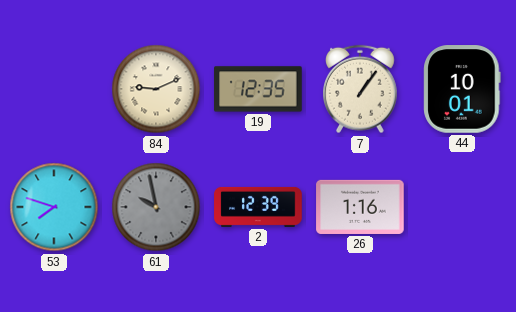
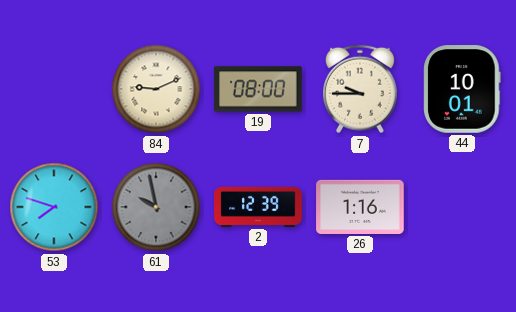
19: 12:35 -> 08:00
7: 1:06 -> 9:45
